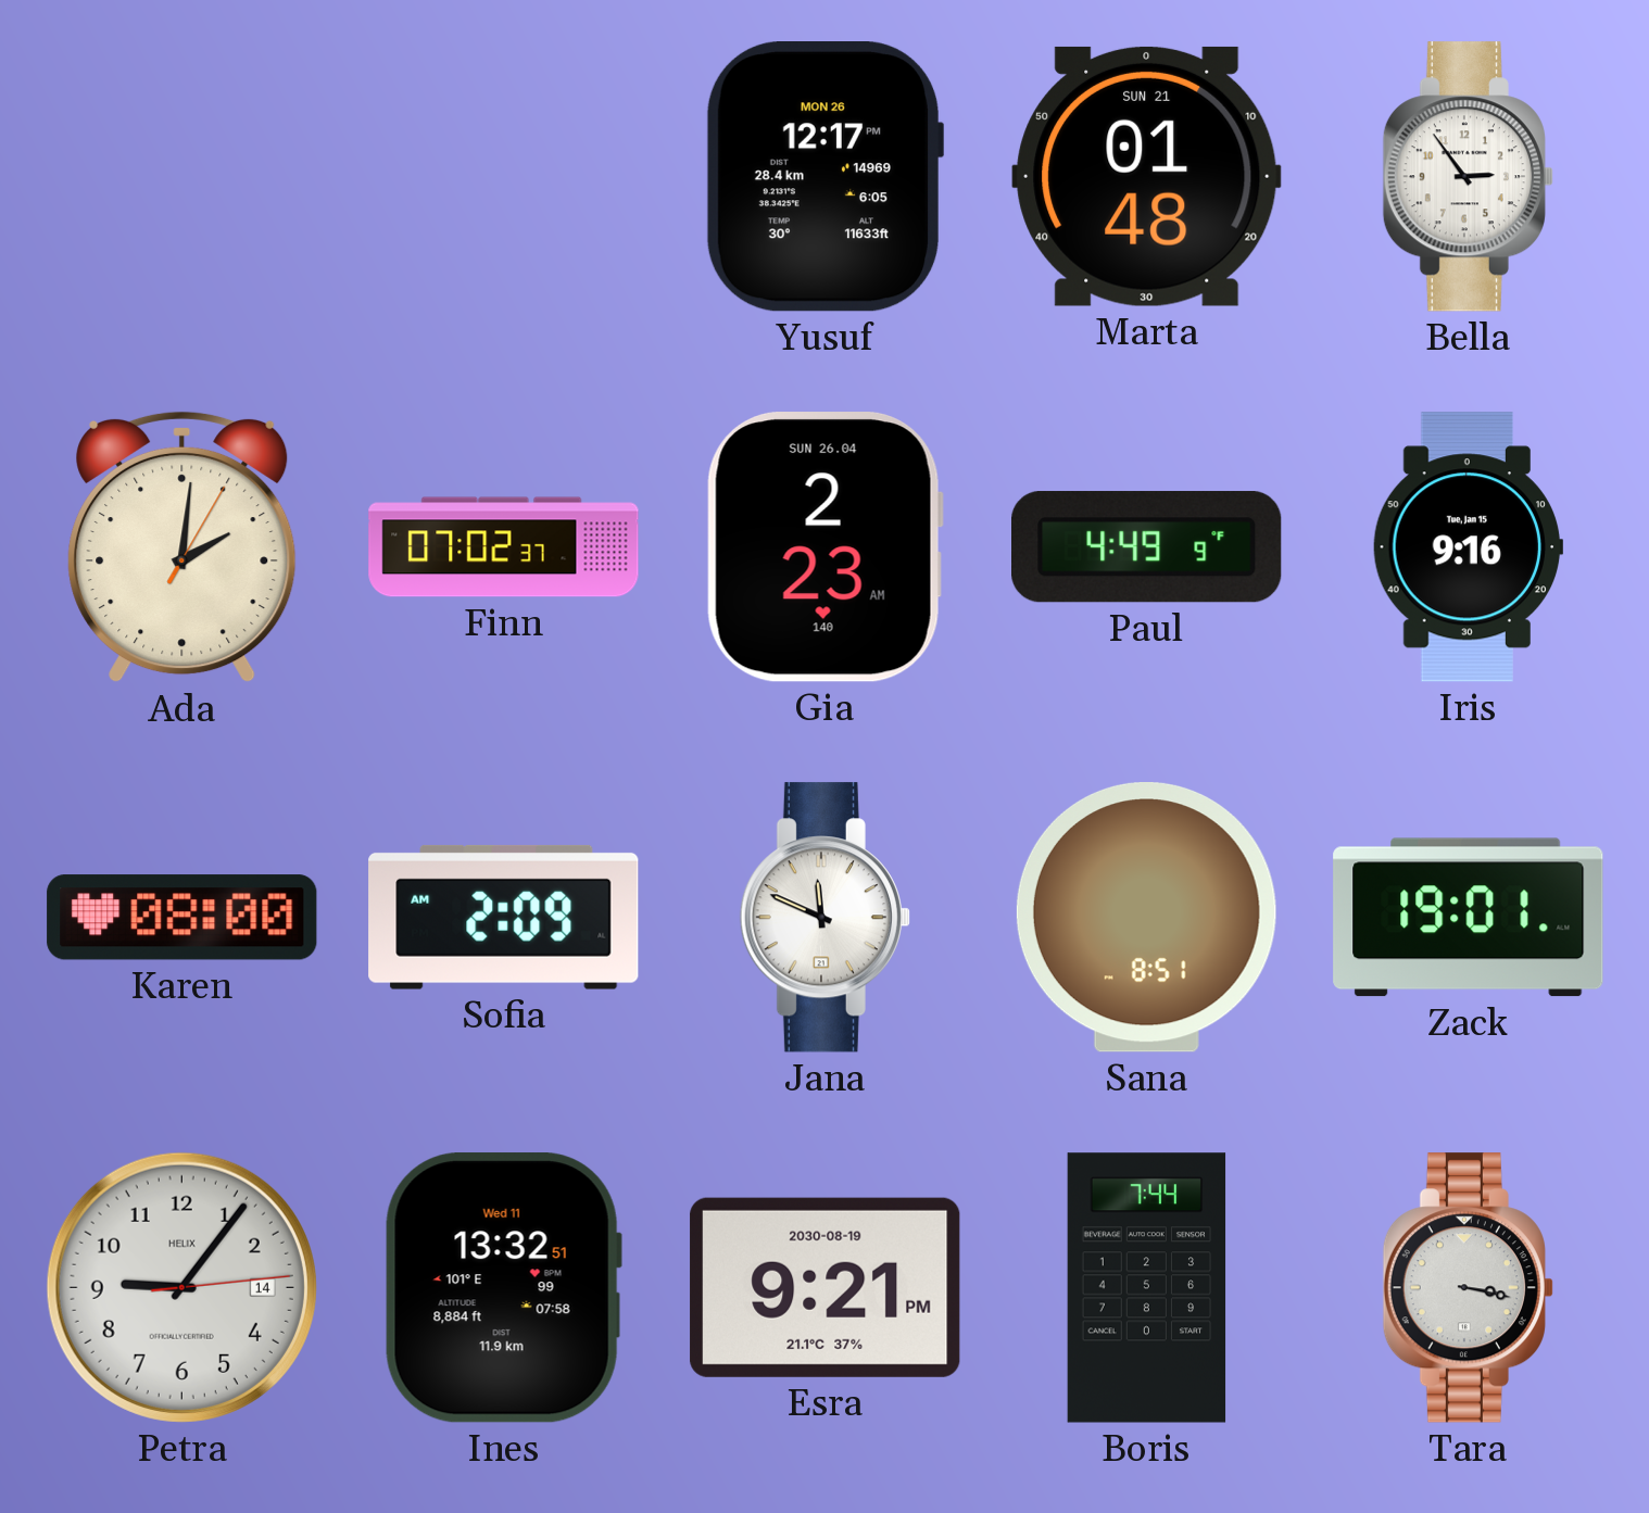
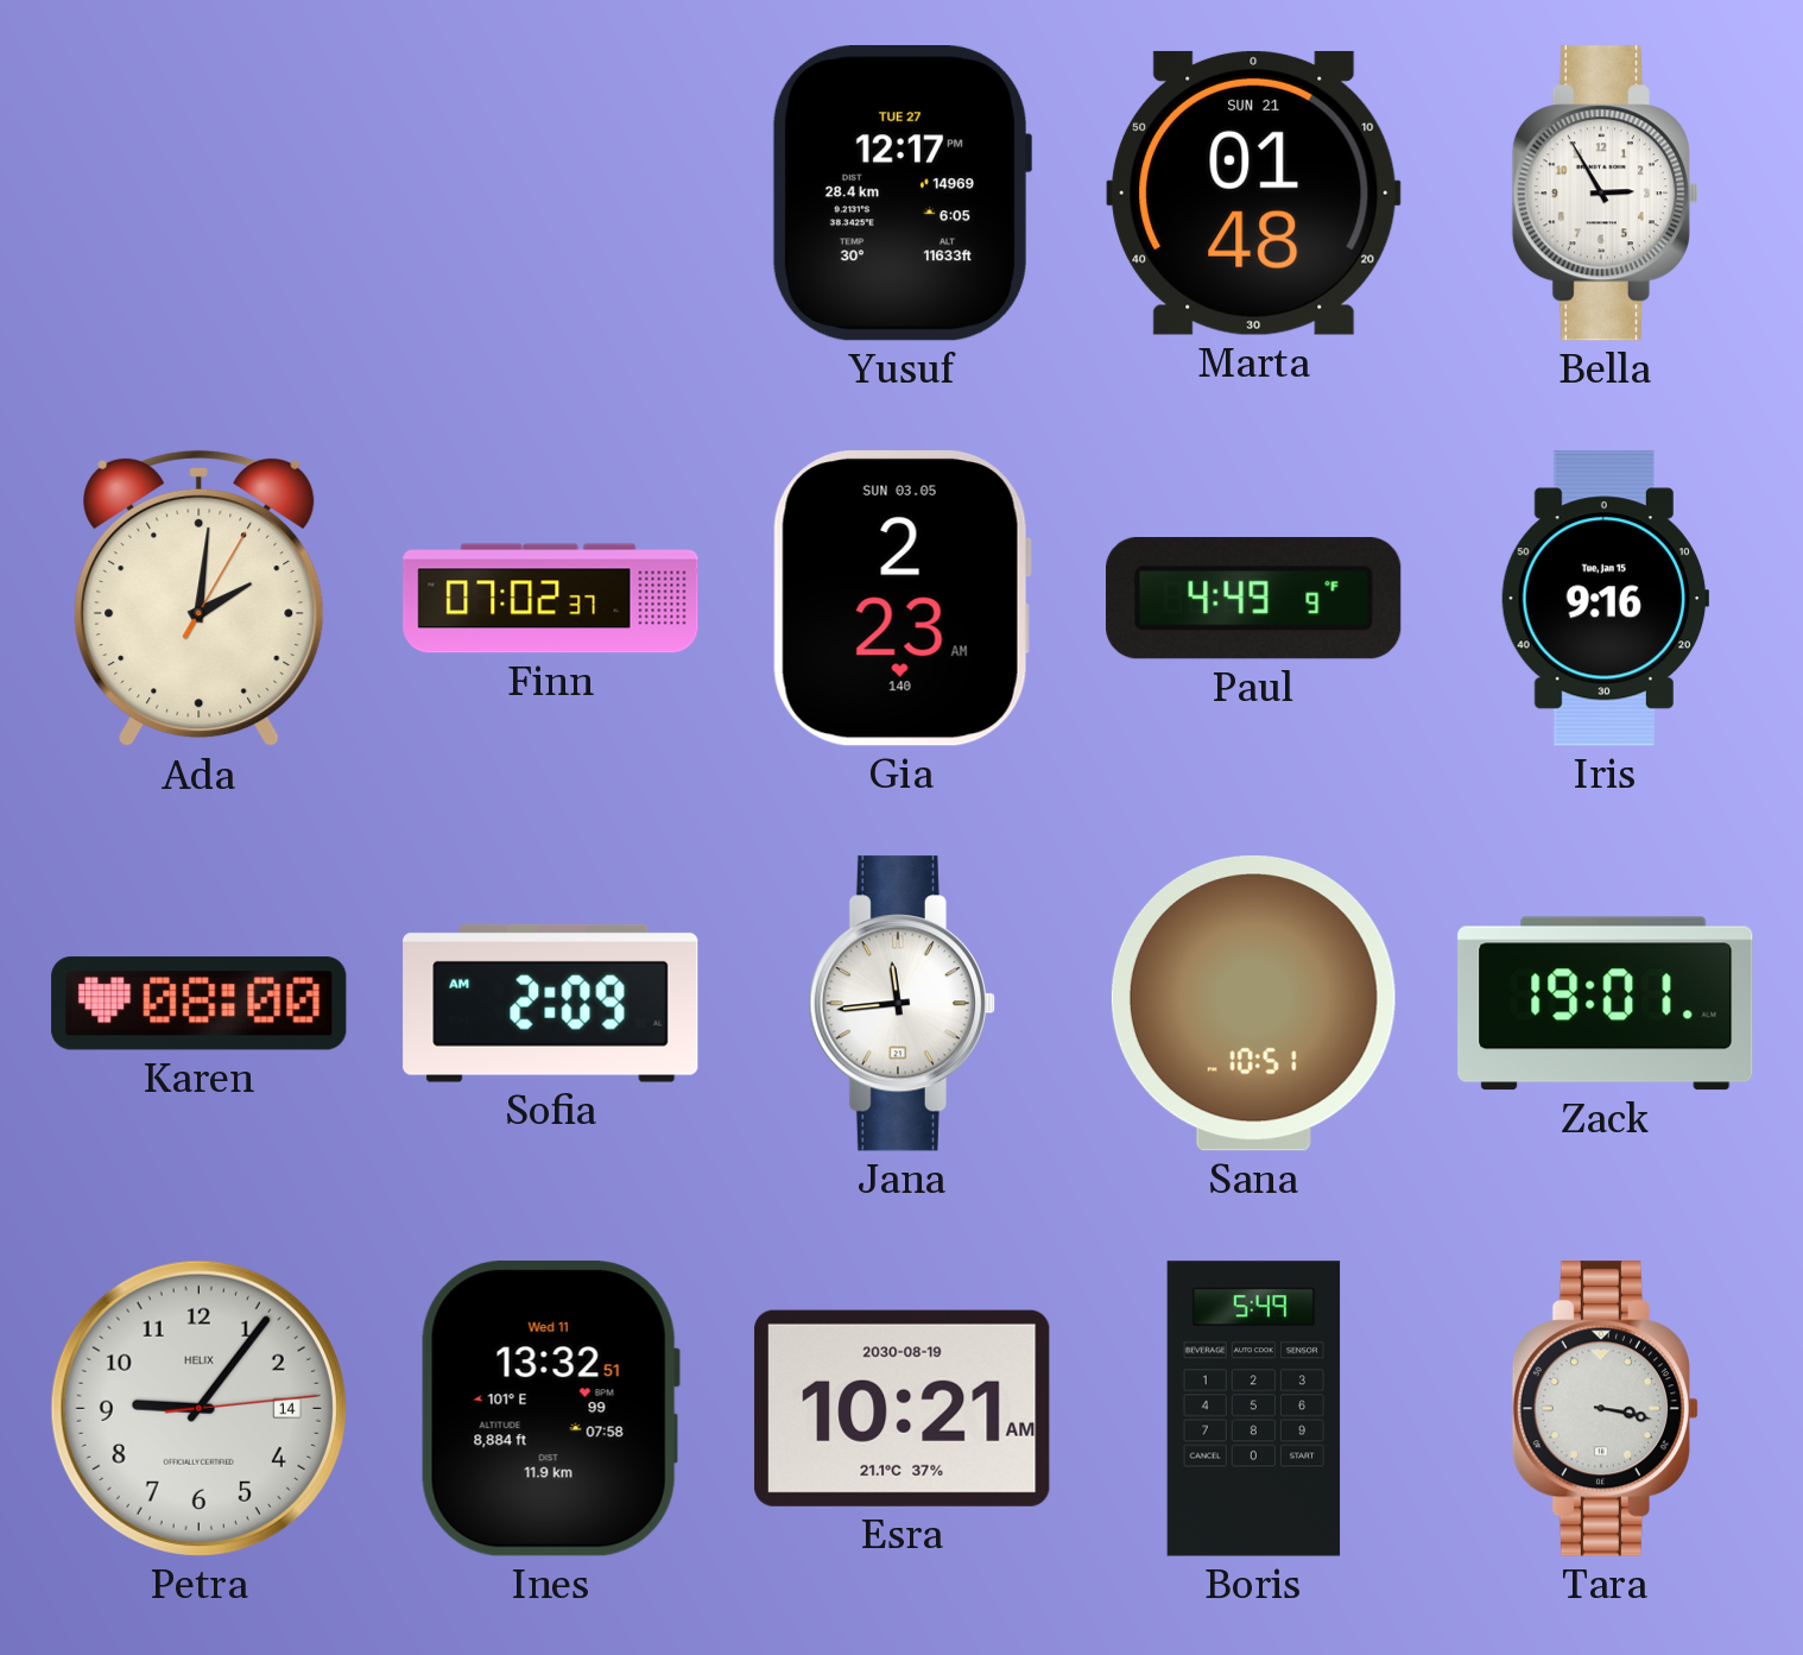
Yusuf date: MON 26 -> TUE 27
Bella: 2:54 -> 2:55
Gia date: SUN 26.04 -> SUN 03.05
Jana: 11:49 -> 11:44
Sana: 8:51 -> 10:51
Esra: 9:21 -> 10:21
Boris: 7:44 -> 5:49
